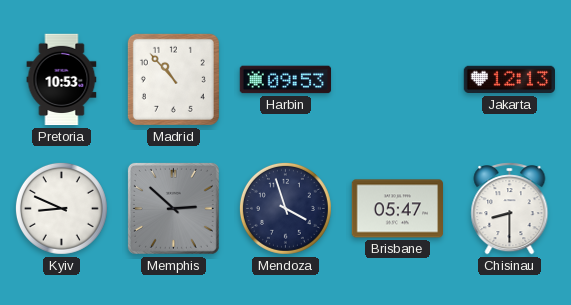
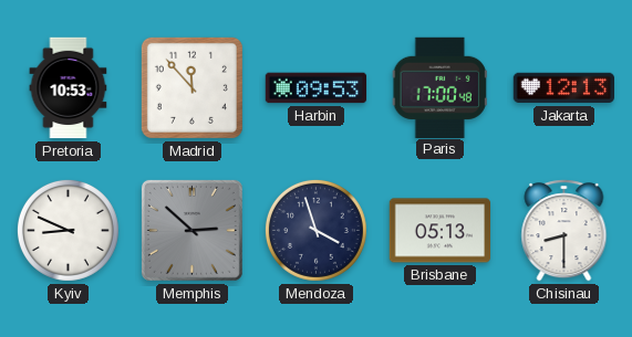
Madrid: 10:53 -> 11:53
Paris: none -> 17:00
Brisbane: 05:47 -> 05:13
